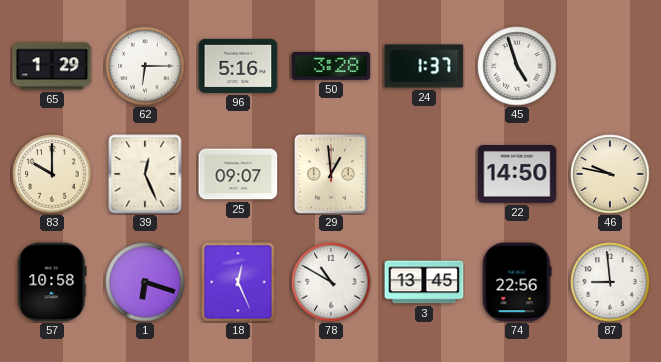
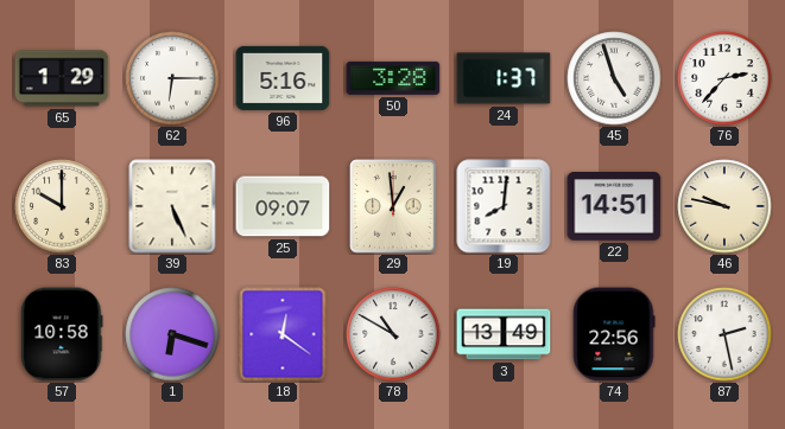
76: none -> 2:37
39: 12:26 -> 5:26
19: none -> 8:01
22: 14:50 -> 14:51
18: 12:26 -> 12:21
3: 13:45 -> 13:49
87: 8:59 -> 2:28
